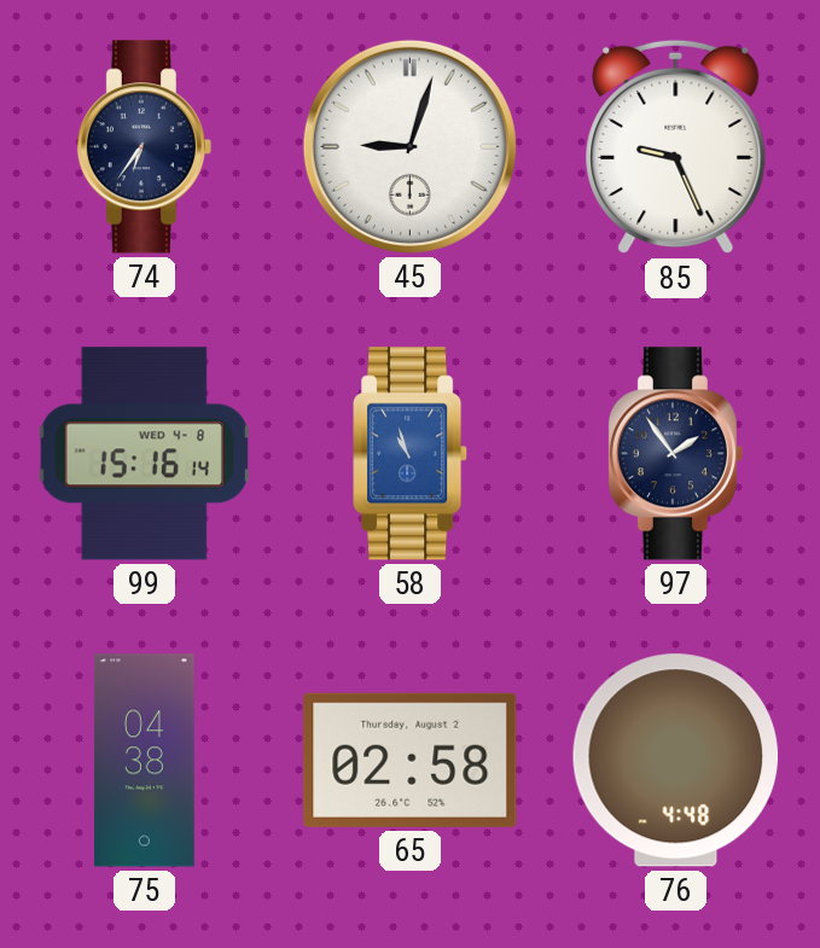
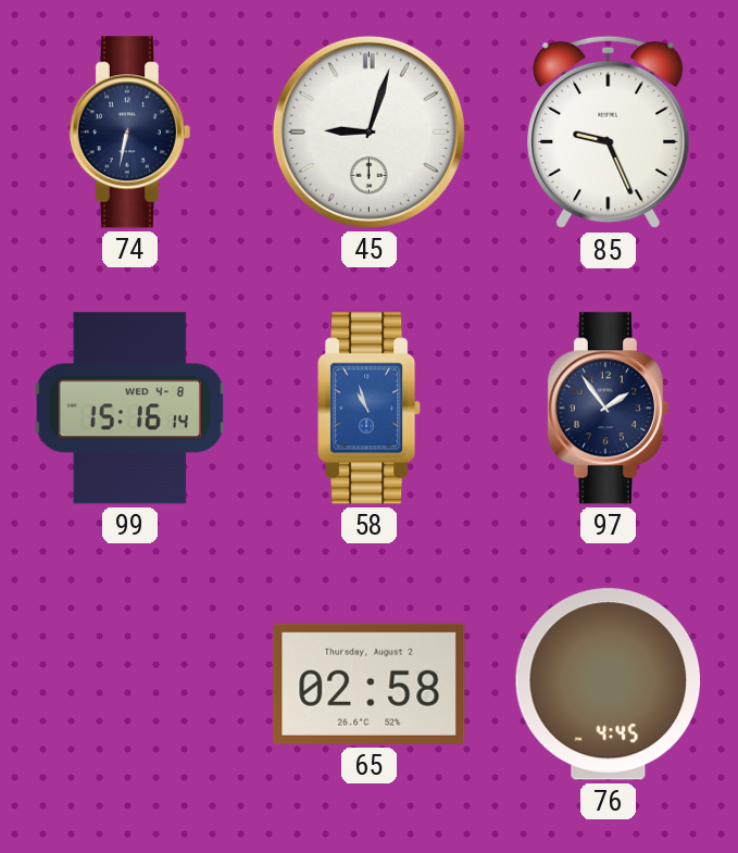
74: 6:36 -> 6:32
75: 04:38 -> none
76: 4:48 -> 4:45
